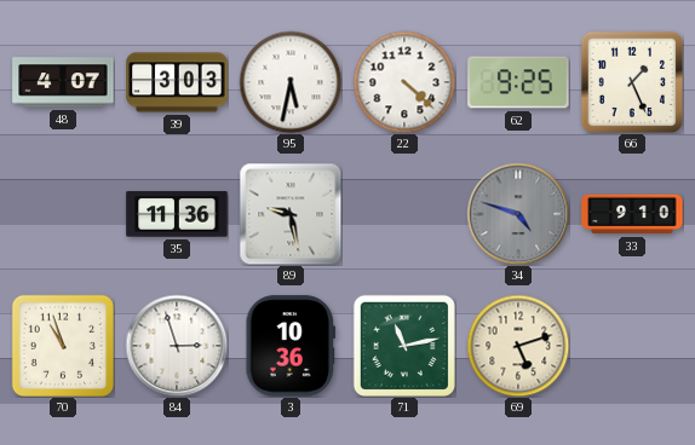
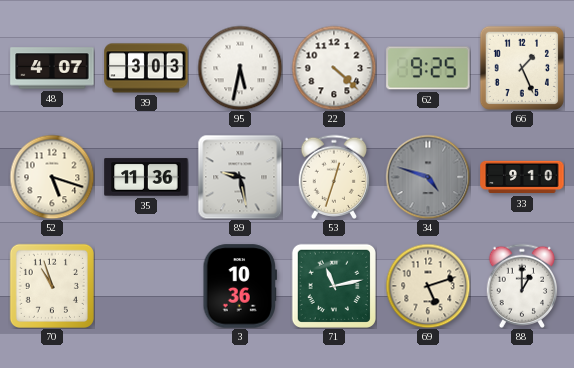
52: none -> 5:18
53: none -> 12:33
84: 2:57 -> none
88: none -> 1:00
